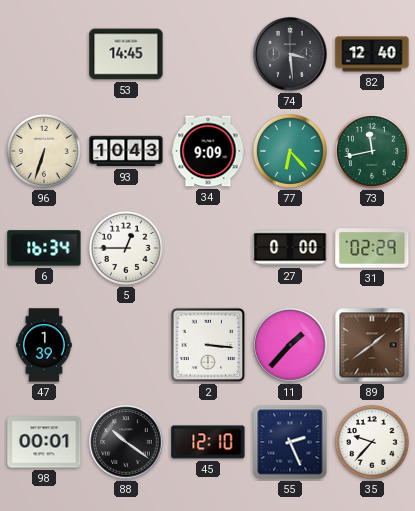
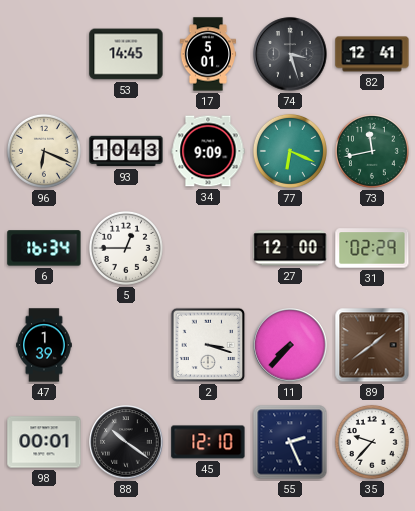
17: none -> 5:01
74: 3:29 -> 3:27
82: 12:40 -> 12:41
96: 6:33 -> 6:19
77: 6:23 -> 6:19
27: 0:00 -> 12:00
2: 3:16 -> 3:18
11: 1:37 -> 7:37
